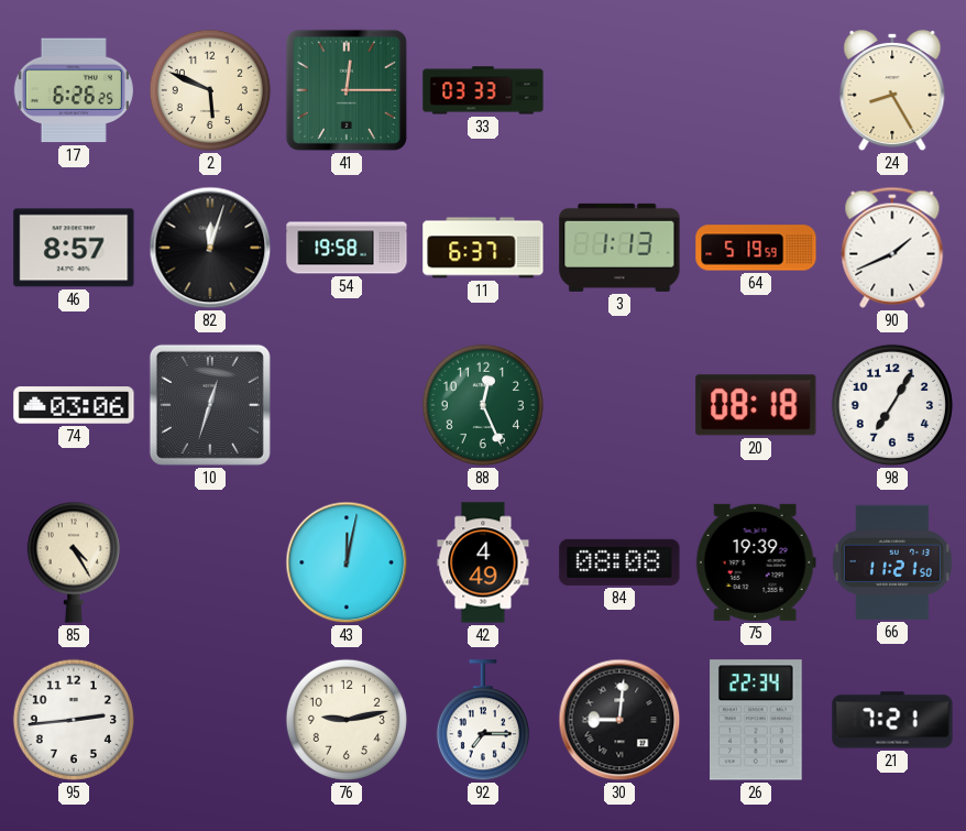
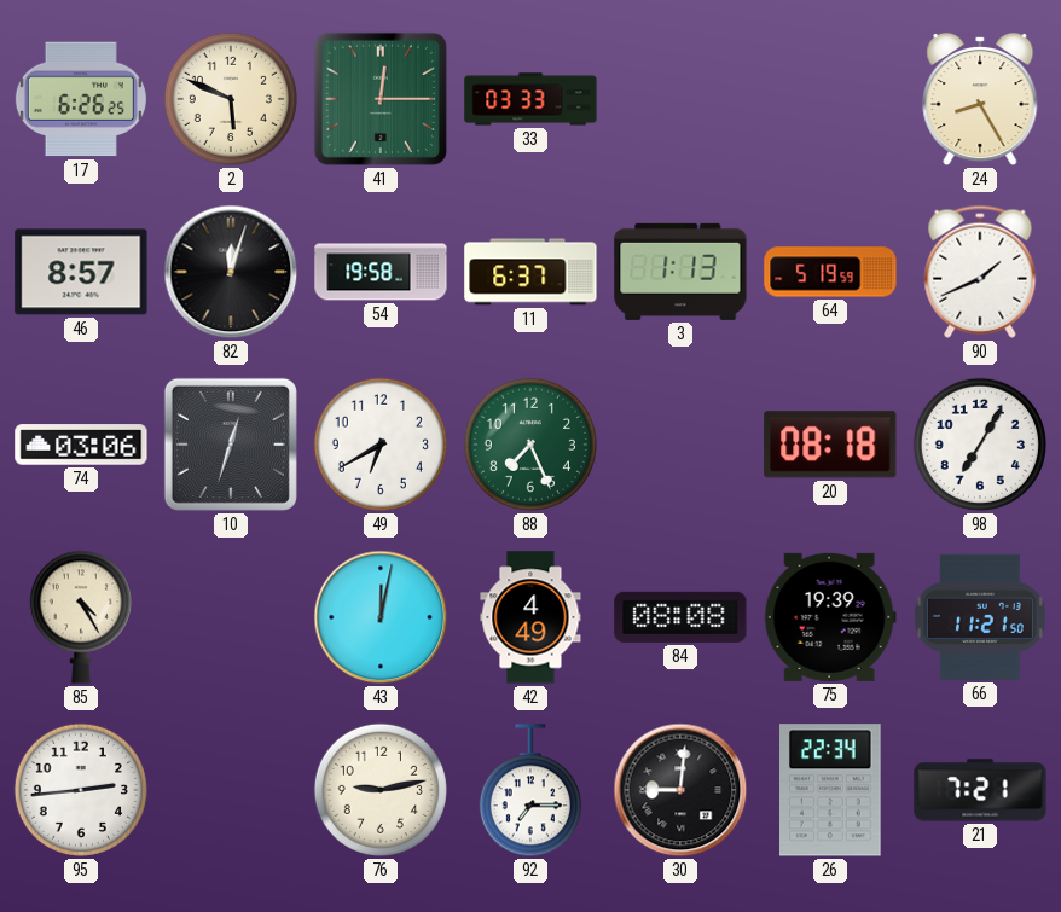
49: none -> 6:40
88: 12:26 -> 7:26
